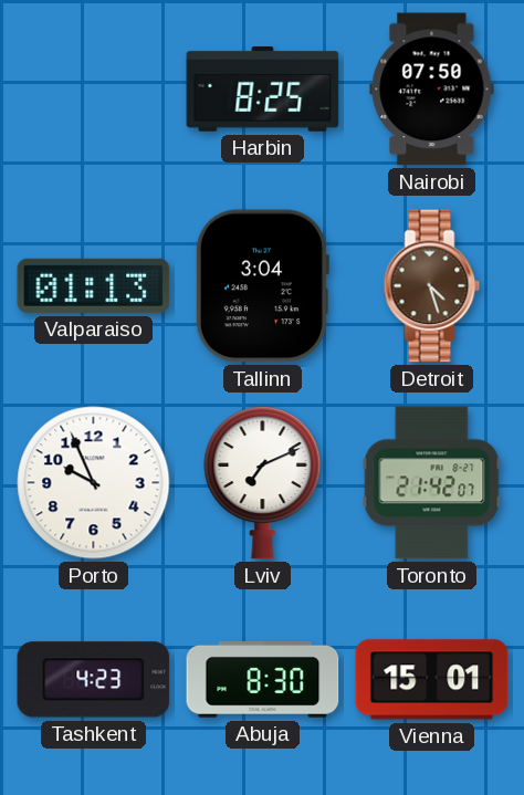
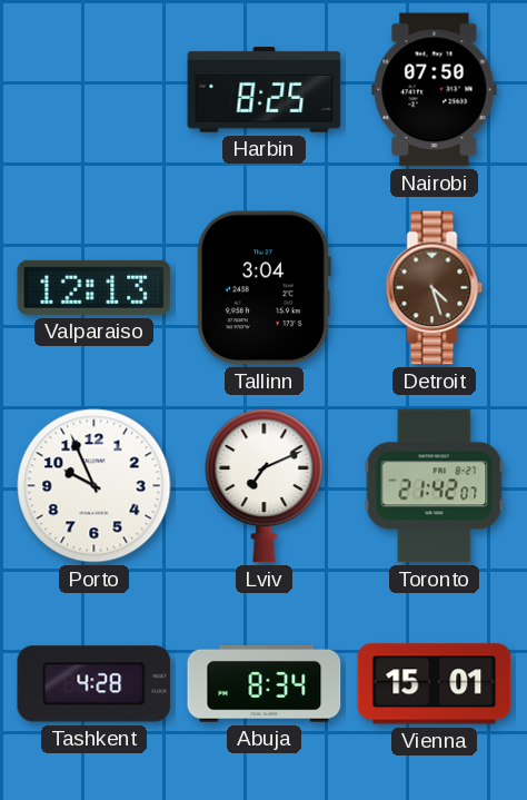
Valparaiso: 01:13 -> 12:13
Tashkent: 4:23 -> 4:28
Abuja: 8:30 -> 8:34
